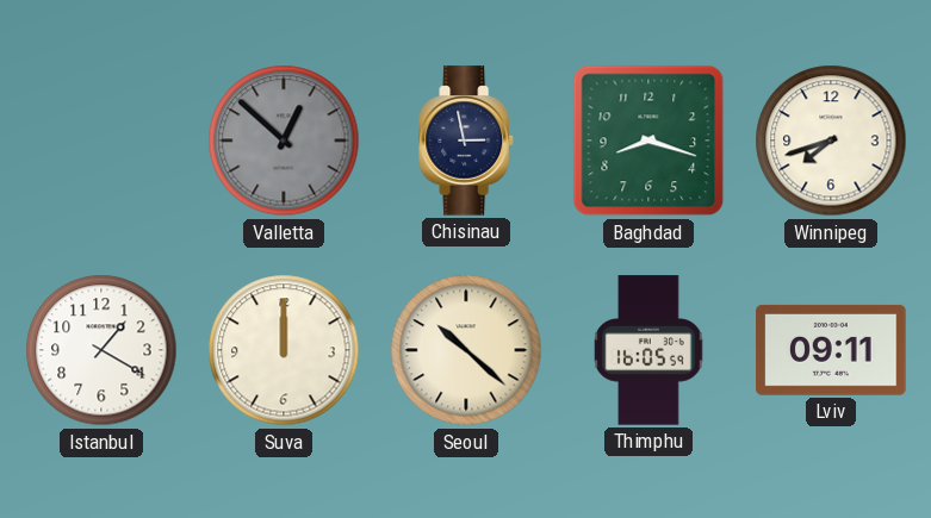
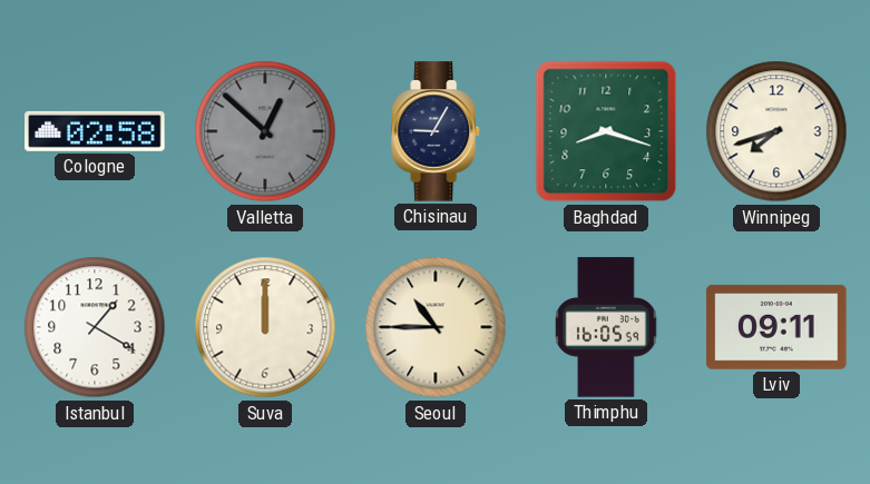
Cologne: none -> 02:58
Chisinau: 2:58 -> 9:05
Seoul: 10:22 -> 10:45
